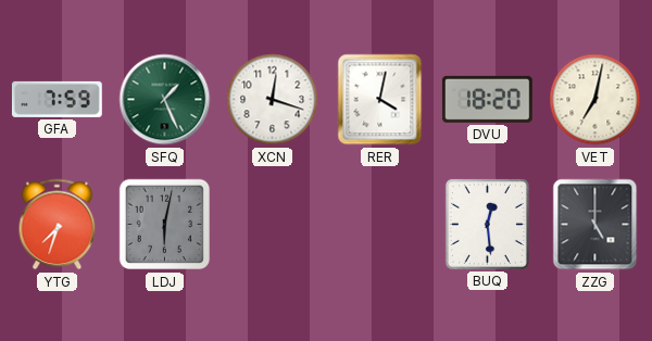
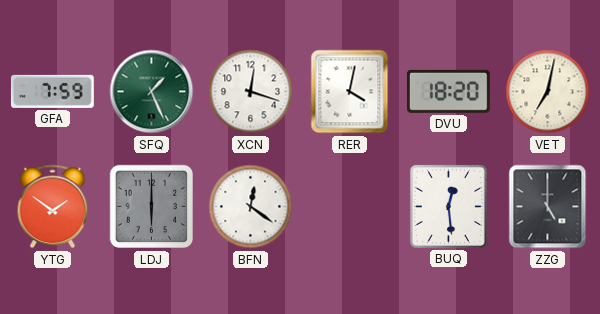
YTG: 7:33 -> 1:51
LDJ: 6:02 -> 6:00
BFN: none -> 12:21
